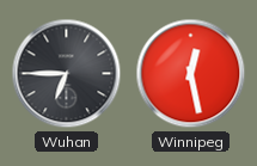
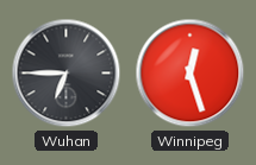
Winnipeg: 12:28 -> 12:27
